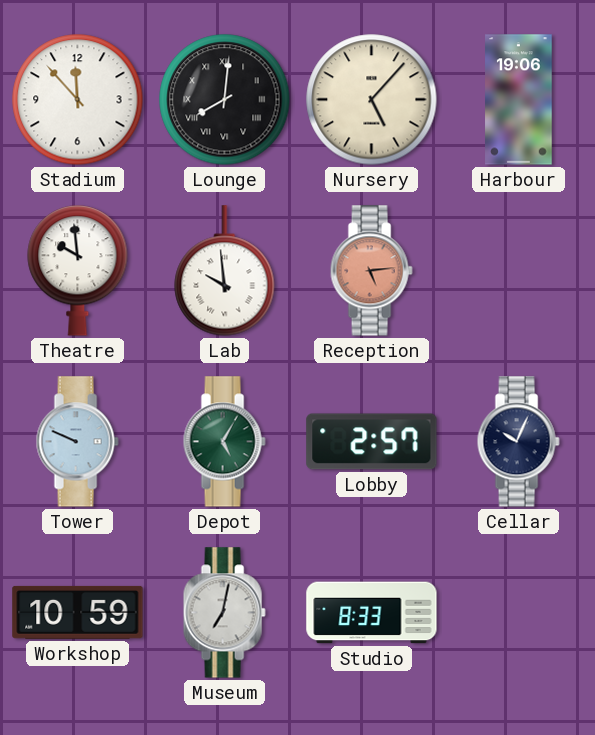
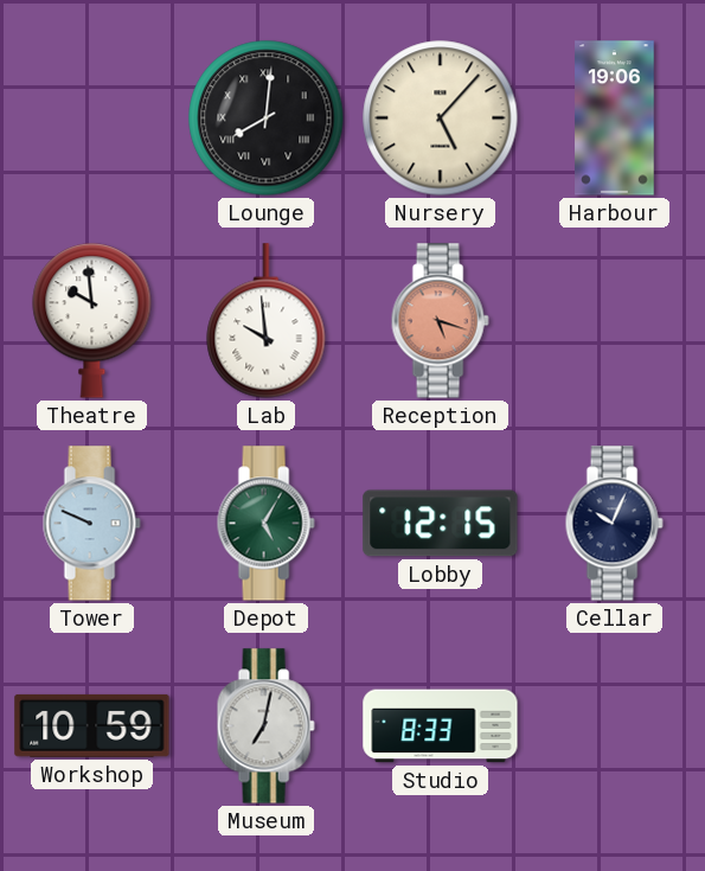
Stadium: 11:53 -> none
Reception: 5:14 -> 5:18
Lobby: 2:57 -> 12:15
